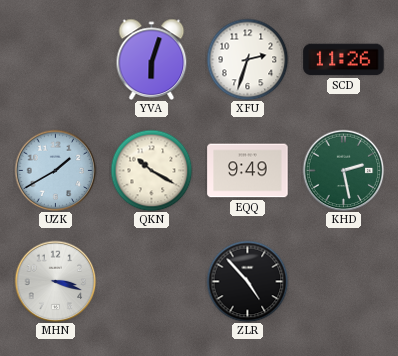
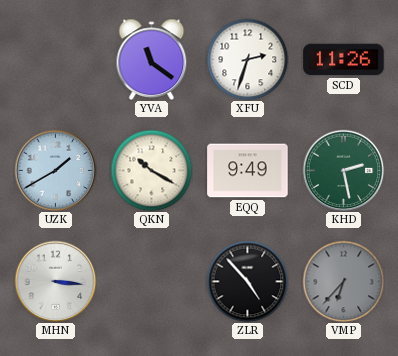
YVA: 6:03 -> 11:21
MHN: 3:18 -> 3:16
VMP: none -> 6:37
